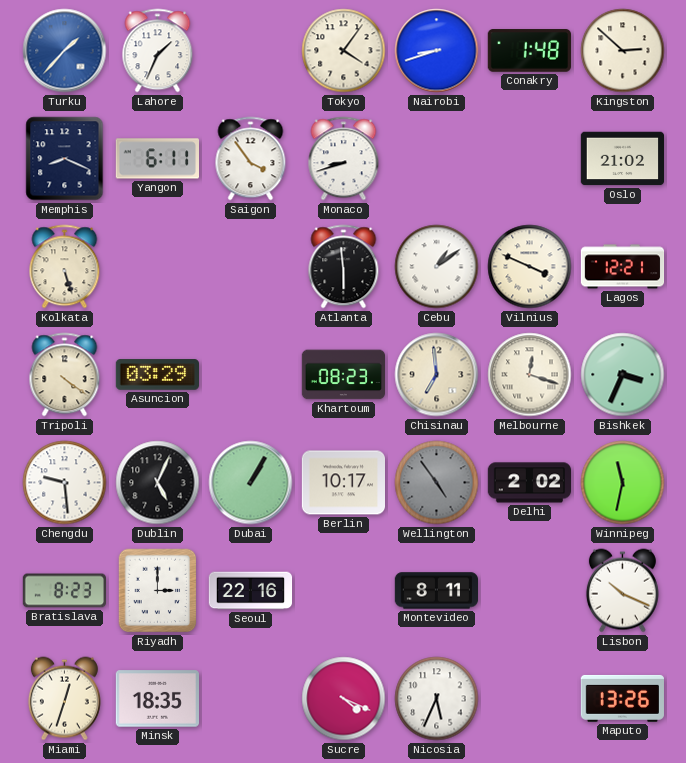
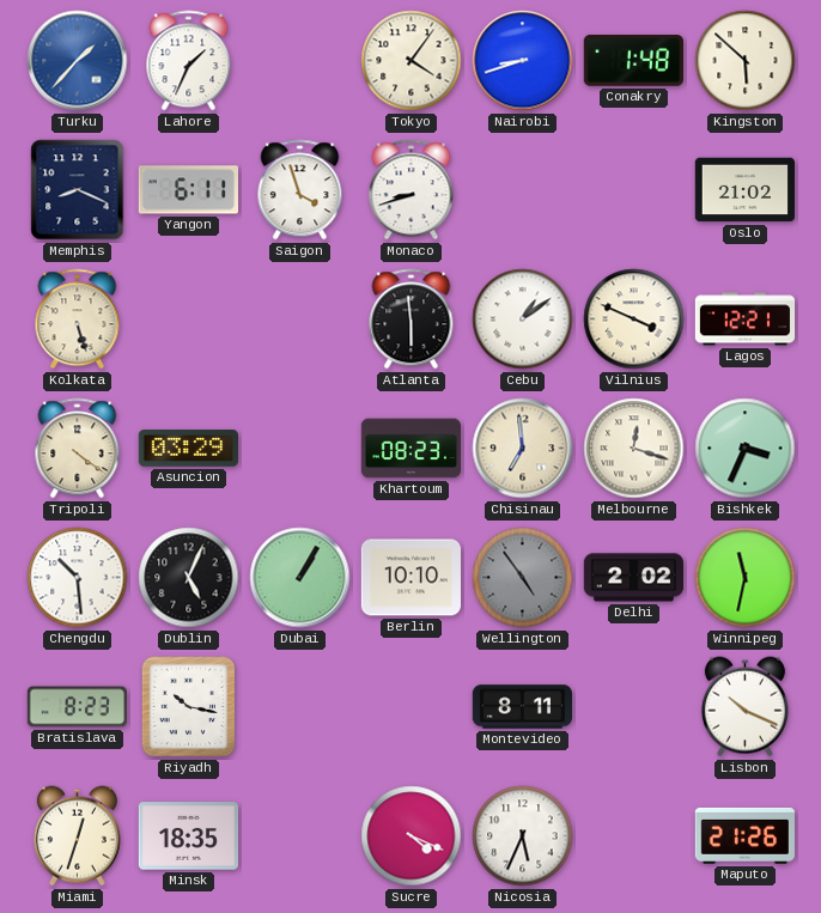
Kingston: 2:52 -> 5:52
Saigon: 3:54 -> 3:57
Chengdu: 9:29 -> 10:29
Berlin: 10:17 -> 10:10
Riyadh: 3:00 -> 10:17
Seoul: 22:16 -> none
Maputo: 13:26 -> 21:26
